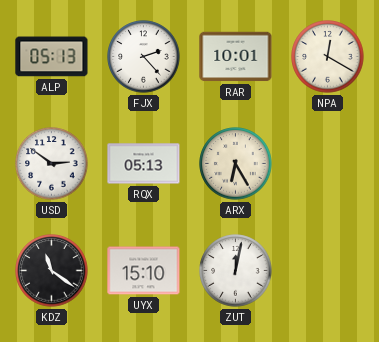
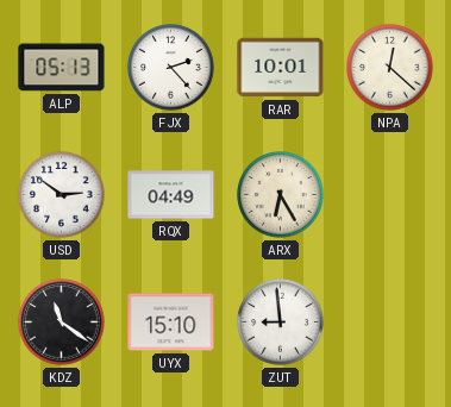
NPA: 12:20 -> 12:22
RQX: 05:13 -> 04:49
ZUT: 12:02 -> 8:59
